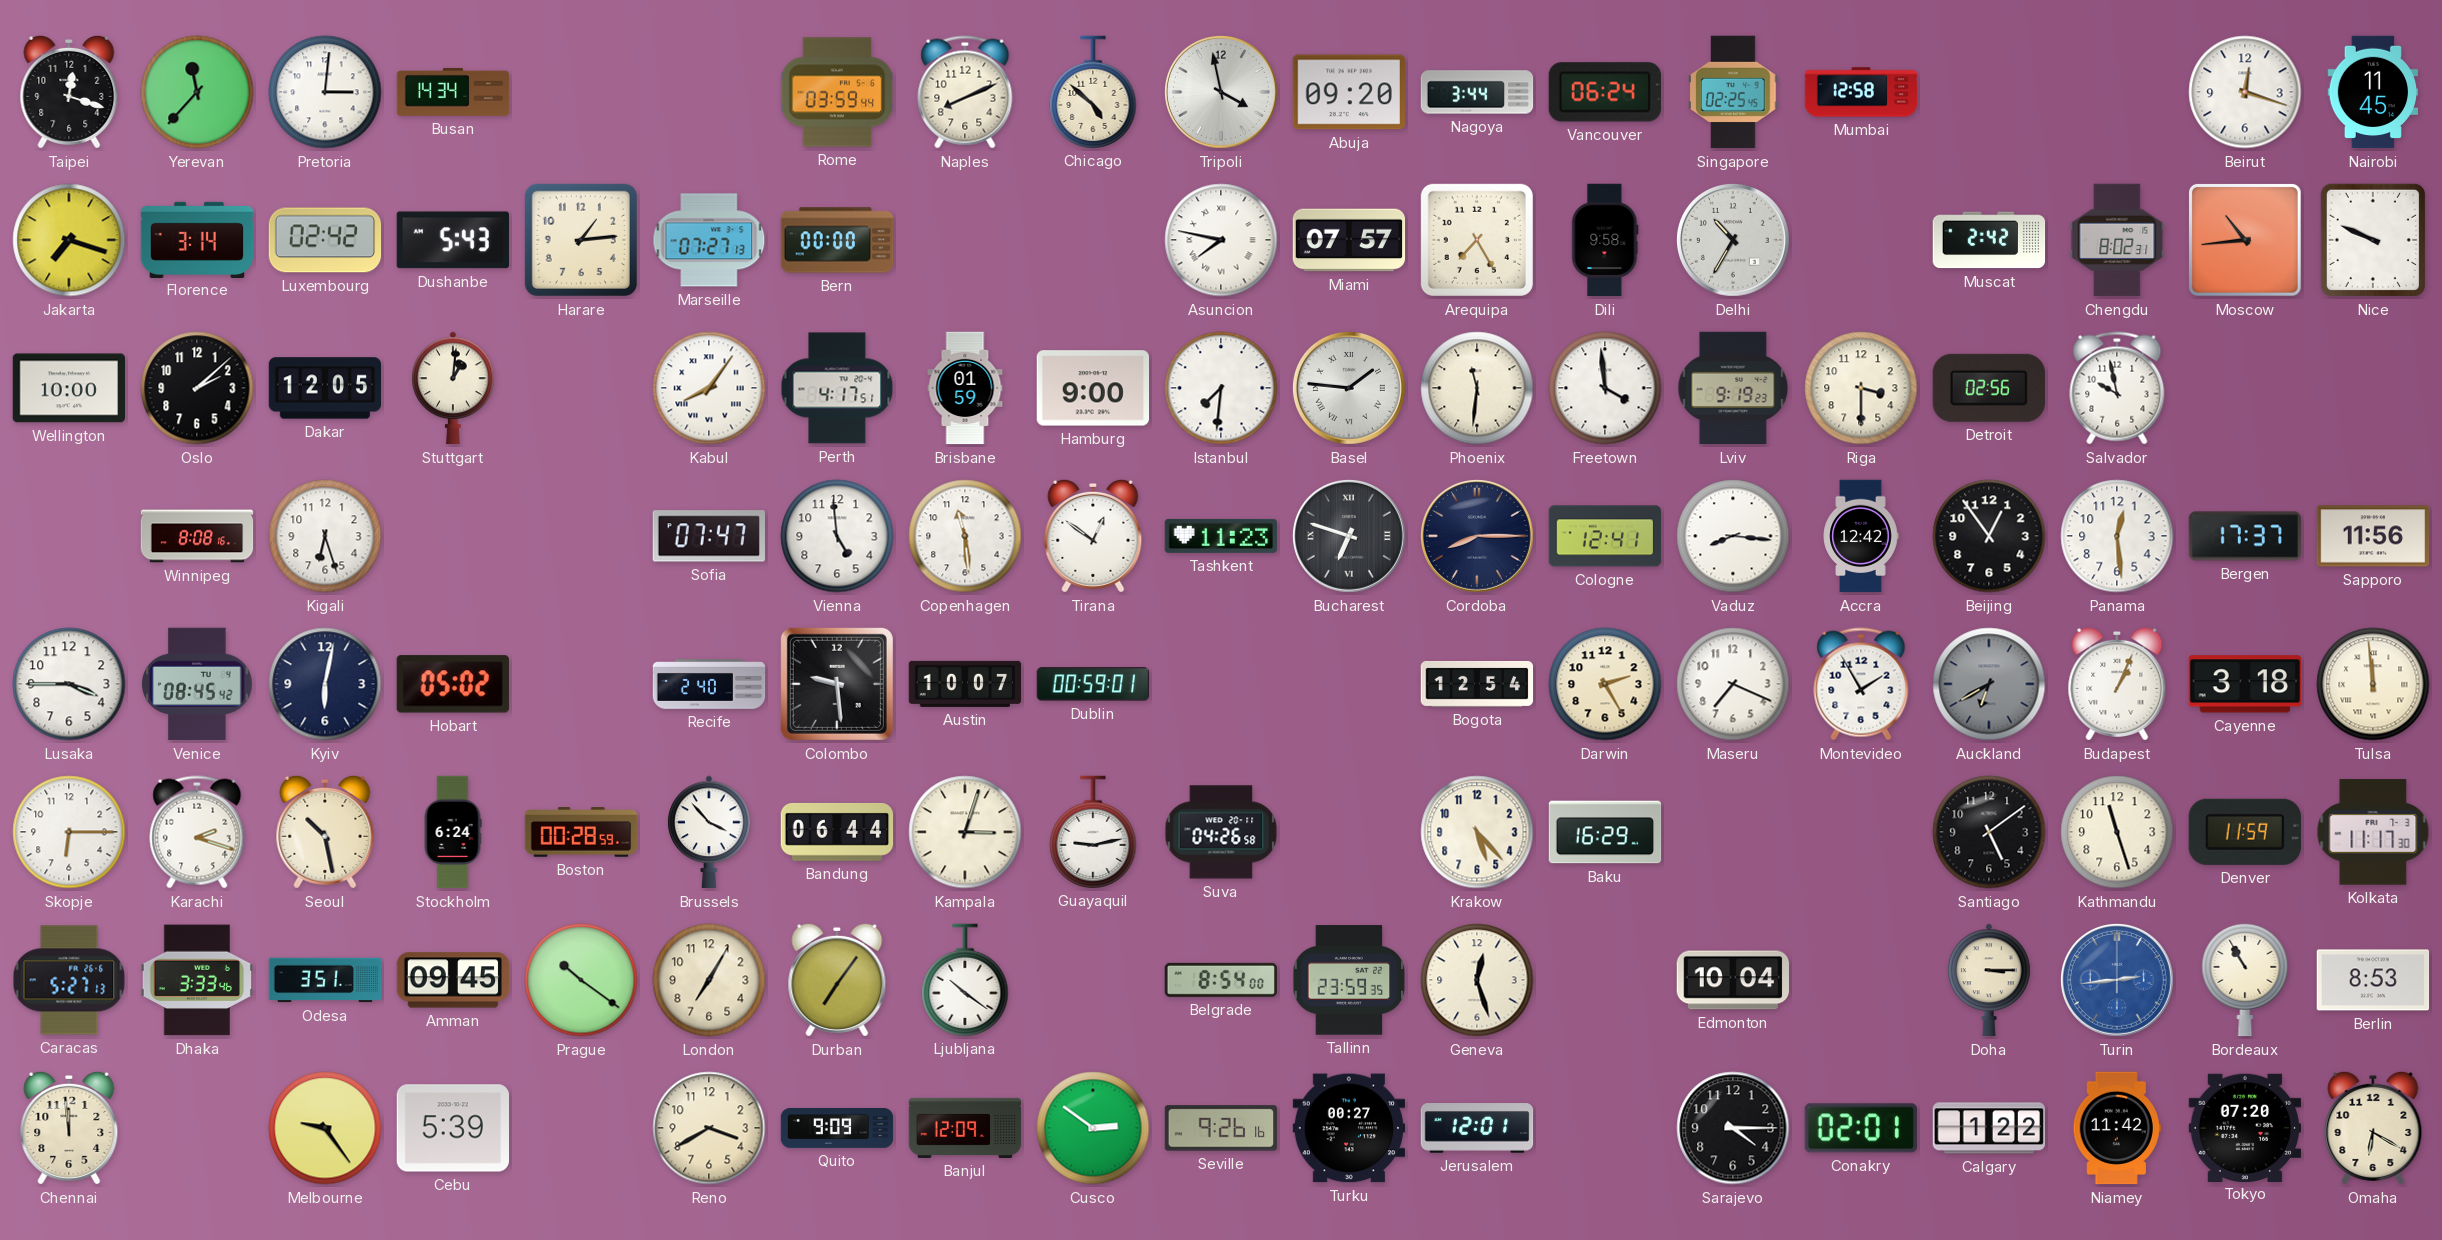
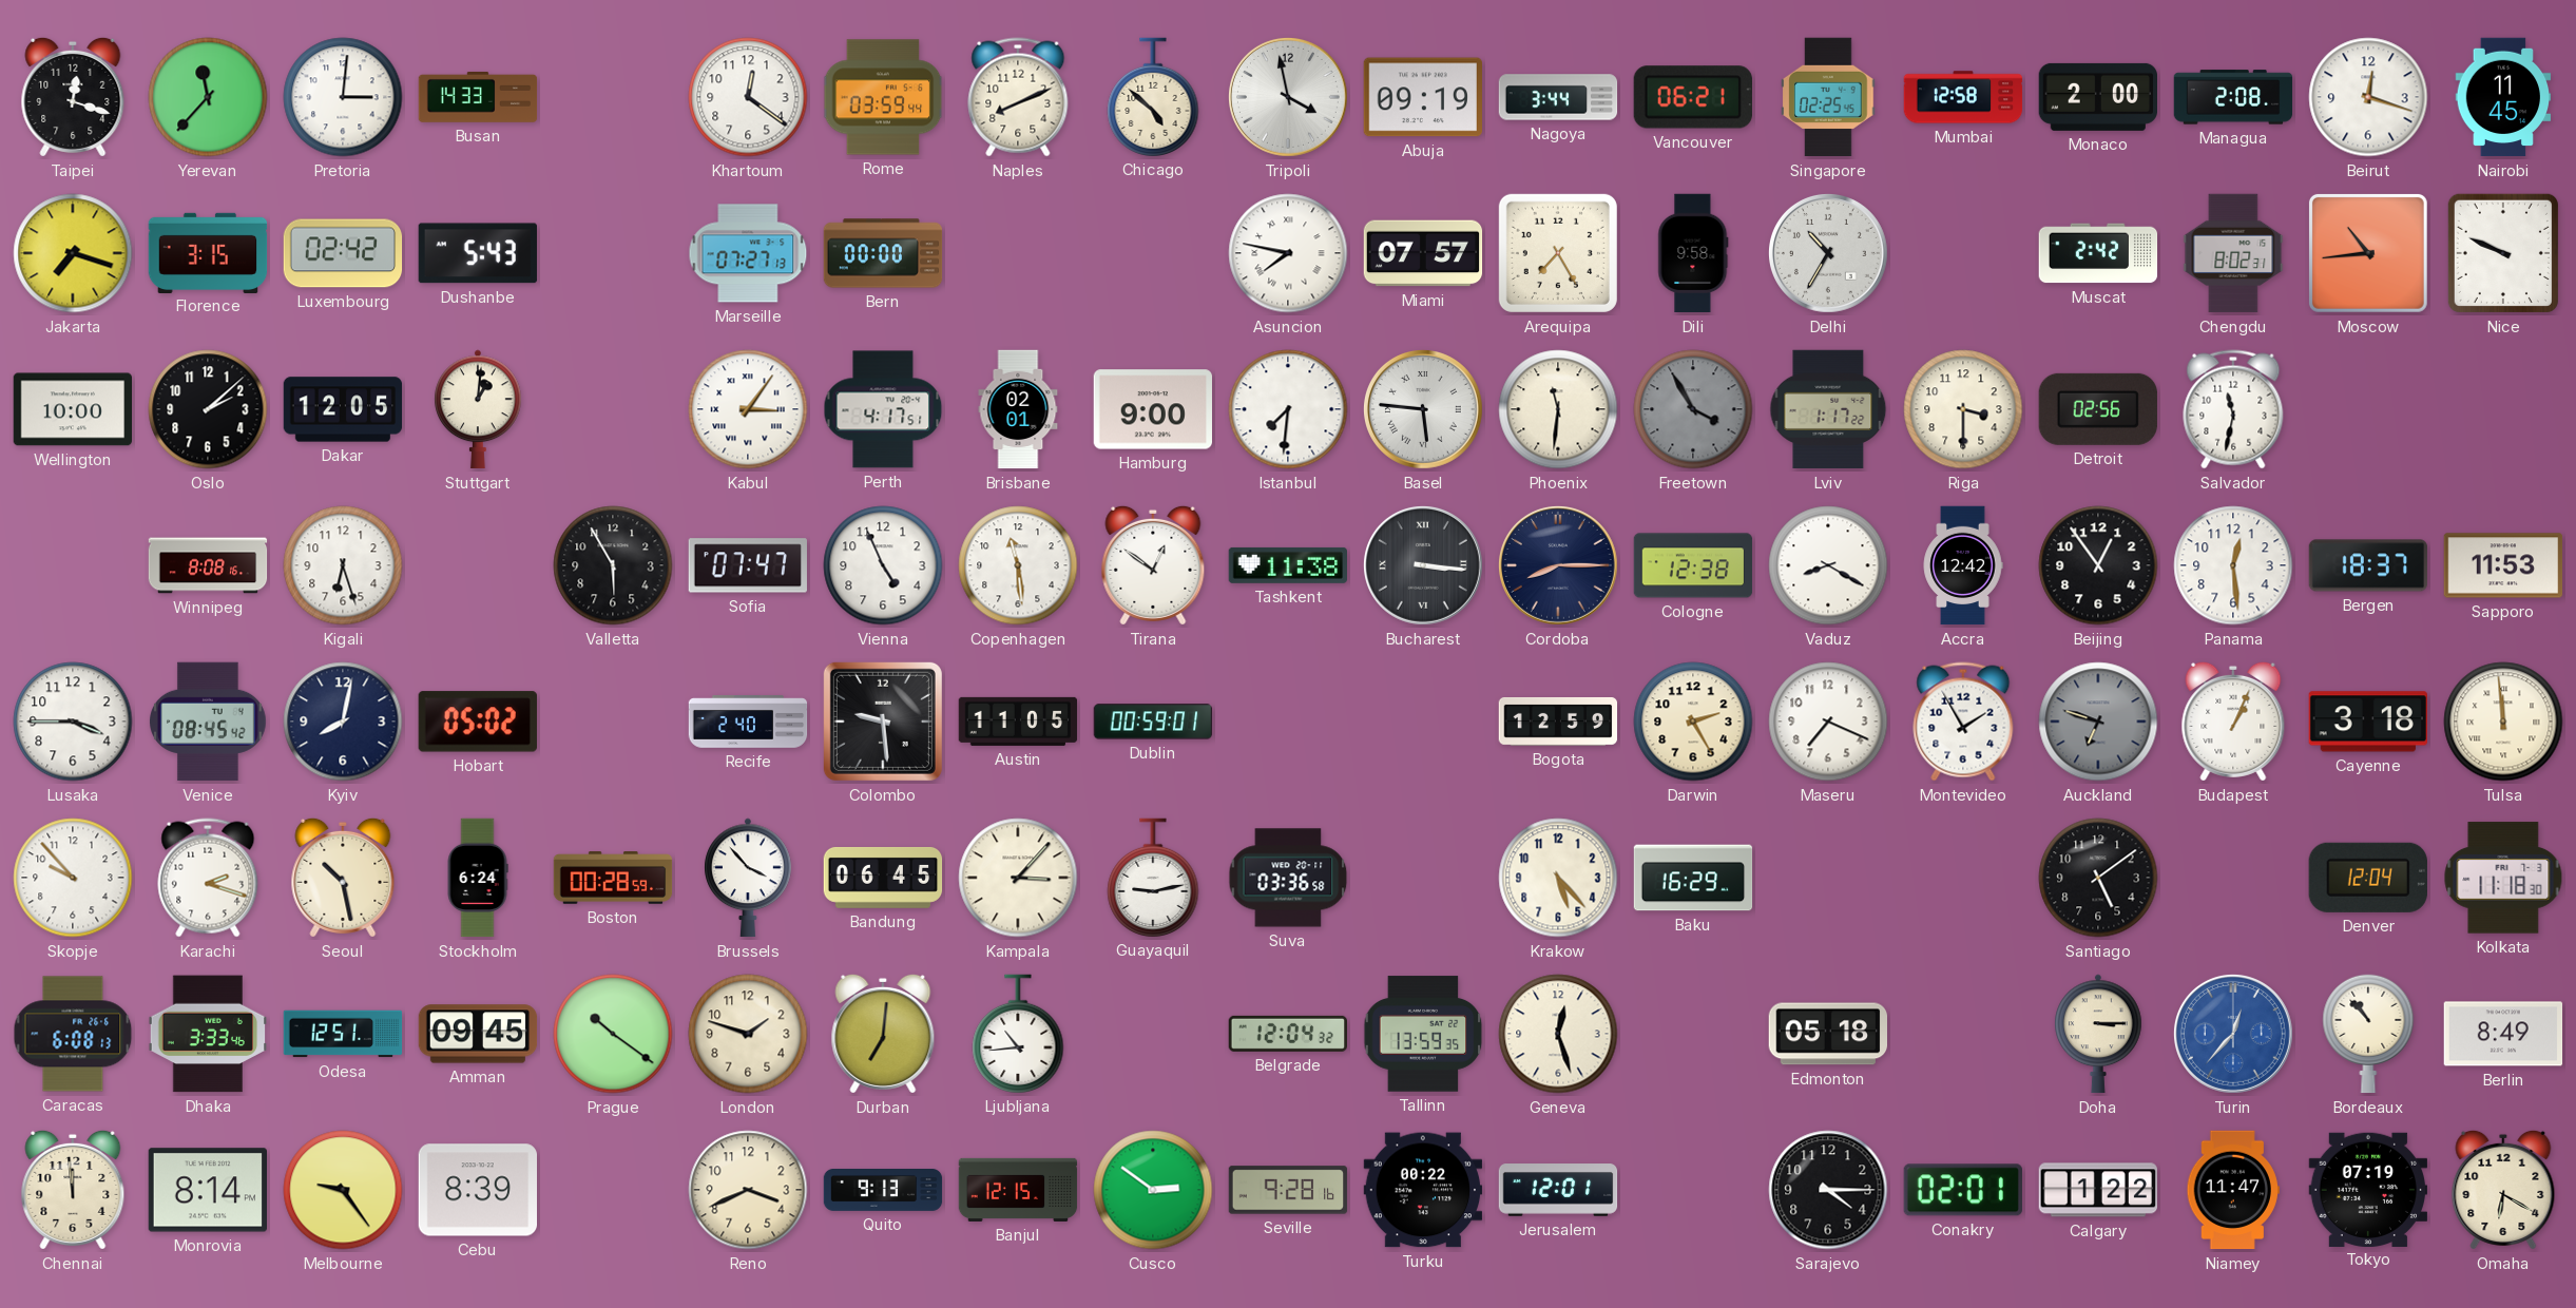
Busan: 14:34 -> 14:33
Khartoum: none -> 12:21
Abuja: 09:20 -> 09:19
Vancouver: 06:24 -> 06:21
Monaco: none -> 2:00
Managua: none -> 2:08
Florence: 3:14 -> 3:15
Harare: 1:14 -> none
Kabul: 8:06 -> 3:06
Brisbane: 01:59 -> 02:01
Basel: 1:46 -> 5:46
Freetown: 3:59 -> 3:55
Freetown dial: white -> grey
Lviv: 9:19 -> 1:17
Salvador: 9:58 -> 11:32
Valletta: none -> 5:55
Vienna: 4:59 -> 4:56
Tashkent: 11:23 -> 11:38
Bucharest: 6:48 -> 3:16
Cologne: 12:41 -> 12:38
Vaduz: 8:16 -> 8:20
Bergen: 17:37 -> 18:37
Sapporo: 11:56 -> 11:53
Kyiv: 6:02 -> 8:02
Austin: 10:07 -> 11:05
Bogota: 12:54 -> 12:59
Auckland: 6:40 -> 6:48
Skopje: 6:15 -> 9:53
Bandung: 06:44 -> 06:45
Kampala: 3:03 -> 3:07
Suva: 04:26 -> 03:36
Kathmandu: 11:27 -> none
Denver: 11:59 -> 12:04
Kolkata: 11:17 -> 11:18
Caracas: 5:27 -> 6:08
Odesa: 3:51 -> 12:51
London: 7:05 -> 1:48
Durban: 7:06 -> 7:01
Ljubljana: 10:21 -> 10:44
Belgrade: 8:54 -> 12:04
Tallinn: 23:59 -> 13:59
Edmonton: 10:04 -> 05:18
Turin: 2:44 -> 12:37
Bordeaux: 10:55 -> 10:53
Berlin: 8:53 -> 8:49
Monrovia: none -> 8:14
Cebu: 5:39 -> 8:39
Reno: 3:40 -> 3:41
Quito: 9:09 -> 9:13
Banjul: 12:09 -> 12:15
Seville: 9:26 -> 9:28
Turku: 00:27 -> 00:22
Niamey: 11:42 -> 11:47
Tokyo: 07:20 -> 07:19
